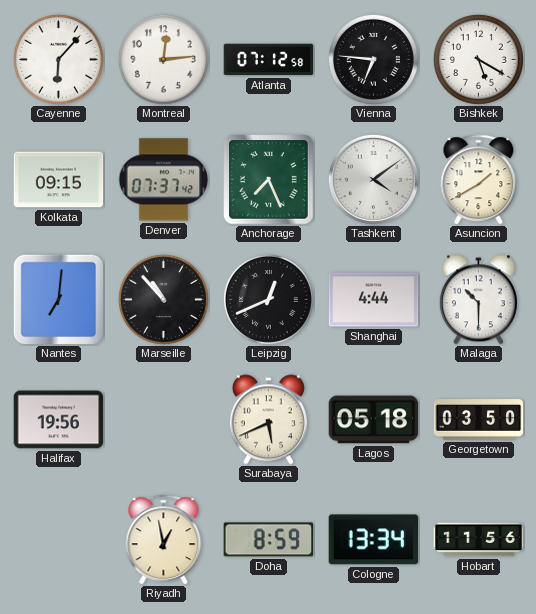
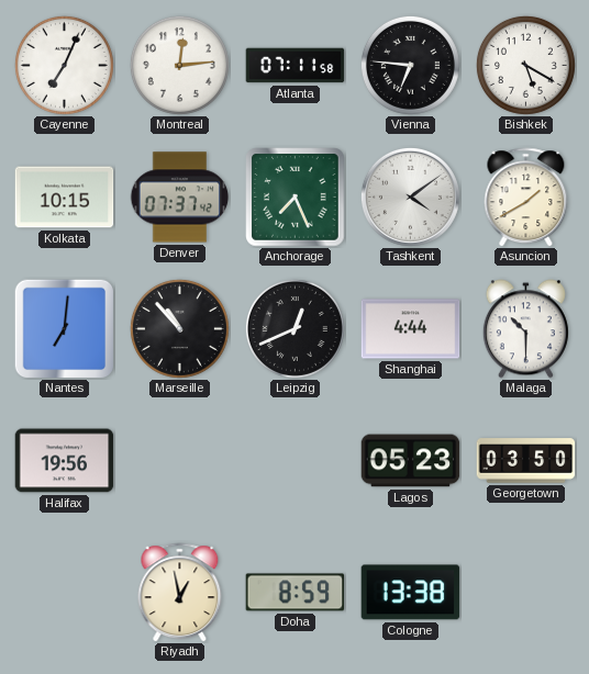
Cayenne: 6:07 -> 7:04
Atlanta: 07:12 -> 07:11
Kolkata: 09:15 -> 10:15
Surabaya: 5:41 -> none
Lagos: 05:18 -> 05:23
Cologne: 13:34 -> 13:38
Hobart: 11:56 -> none
